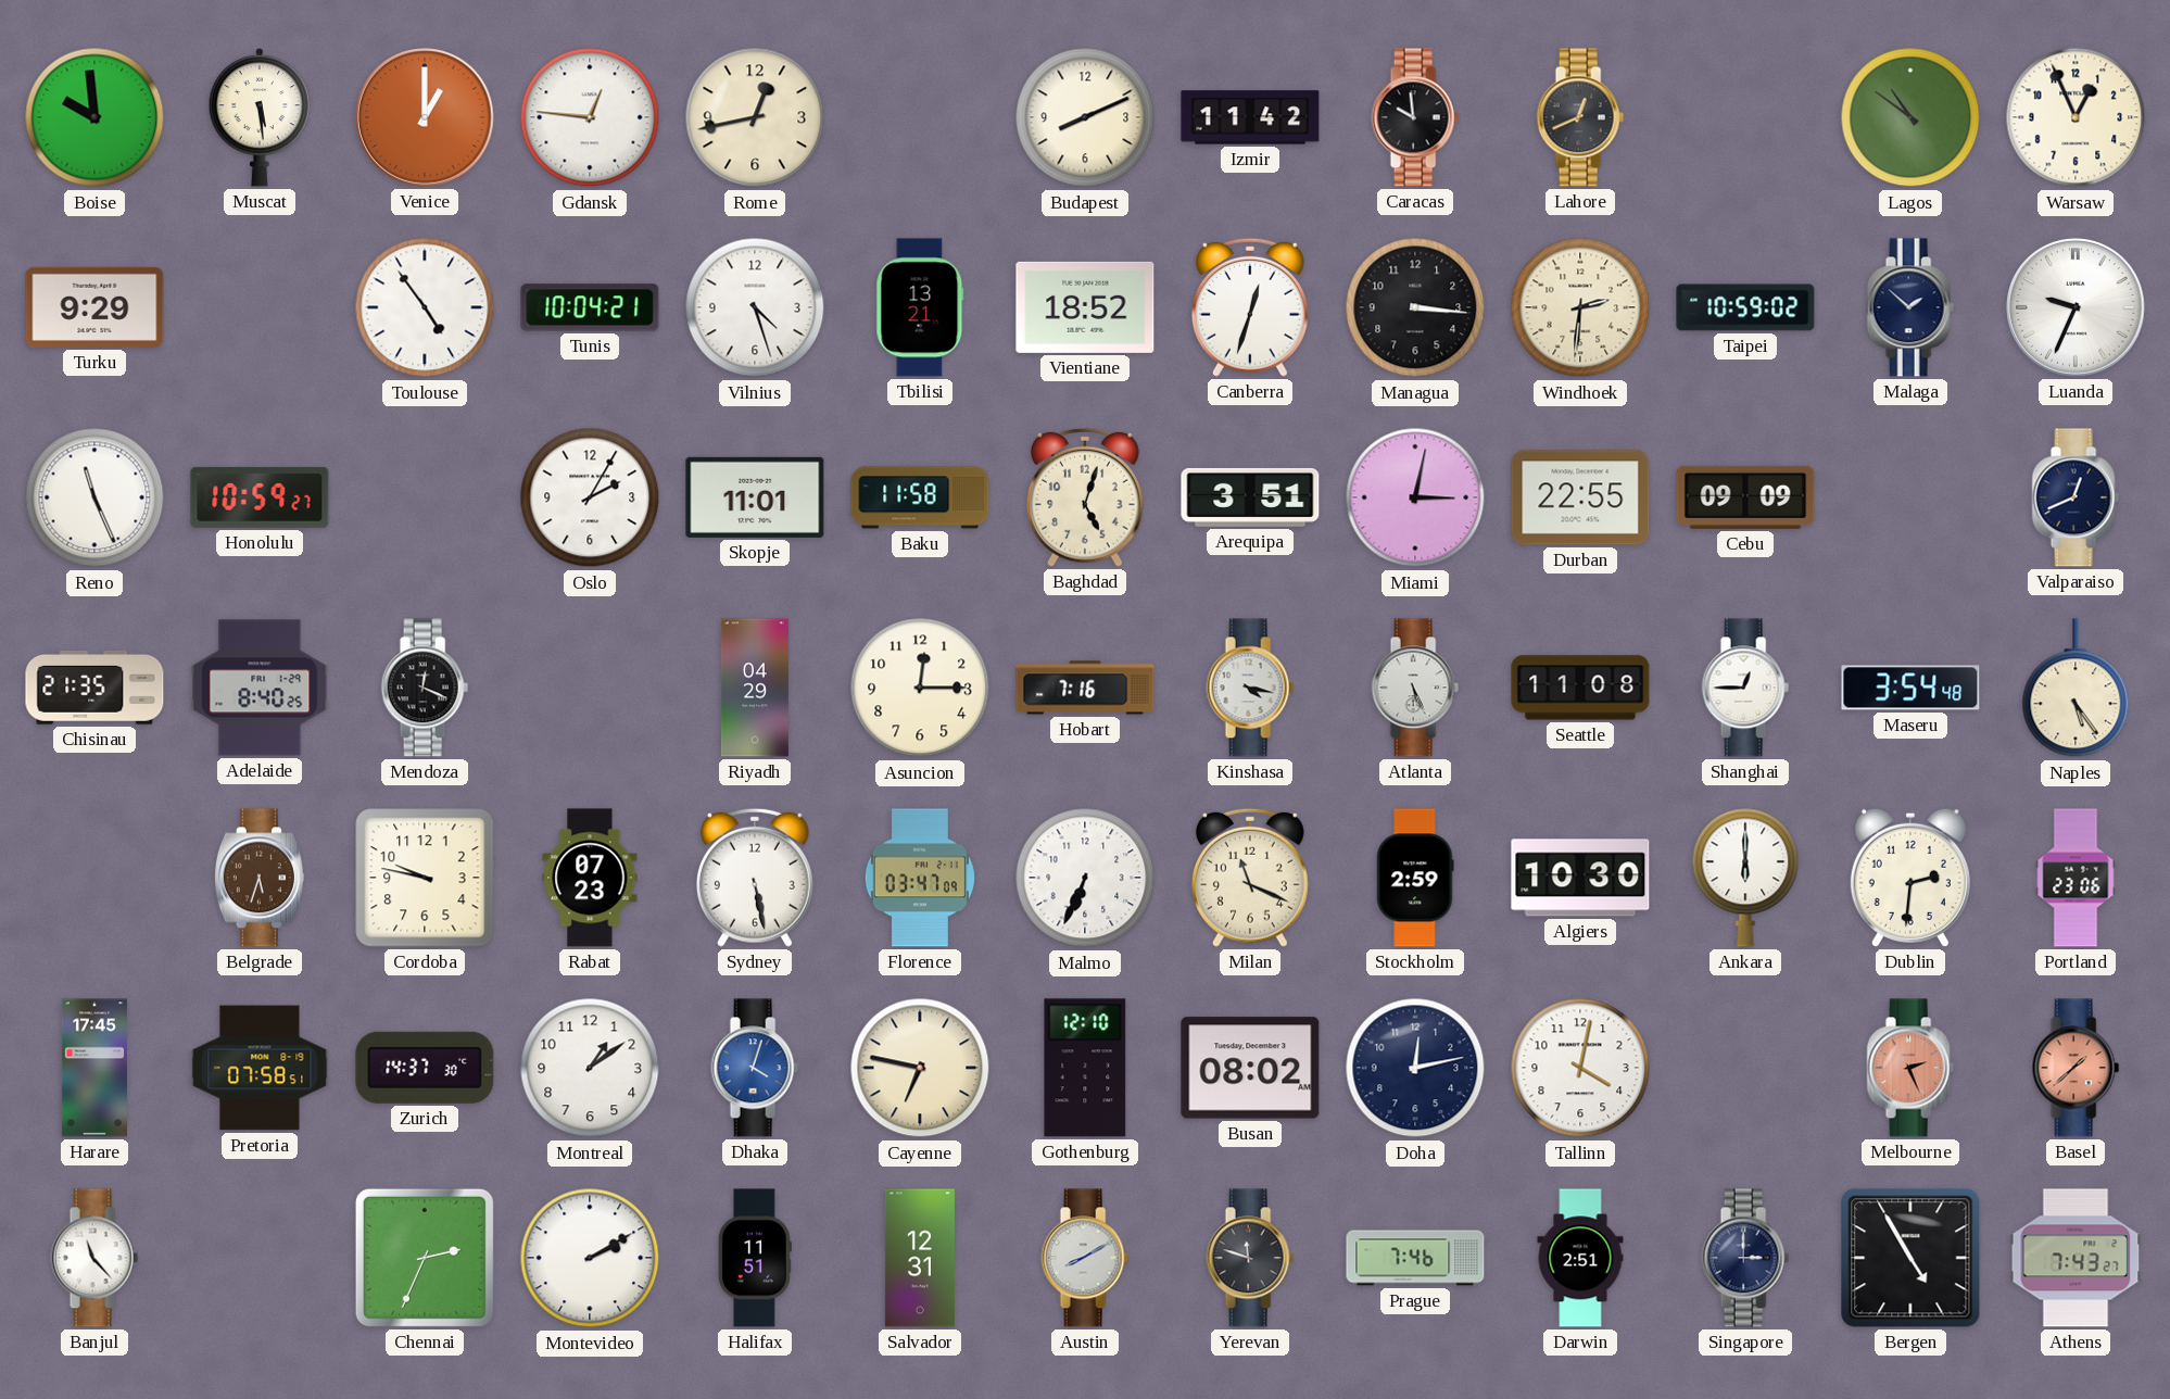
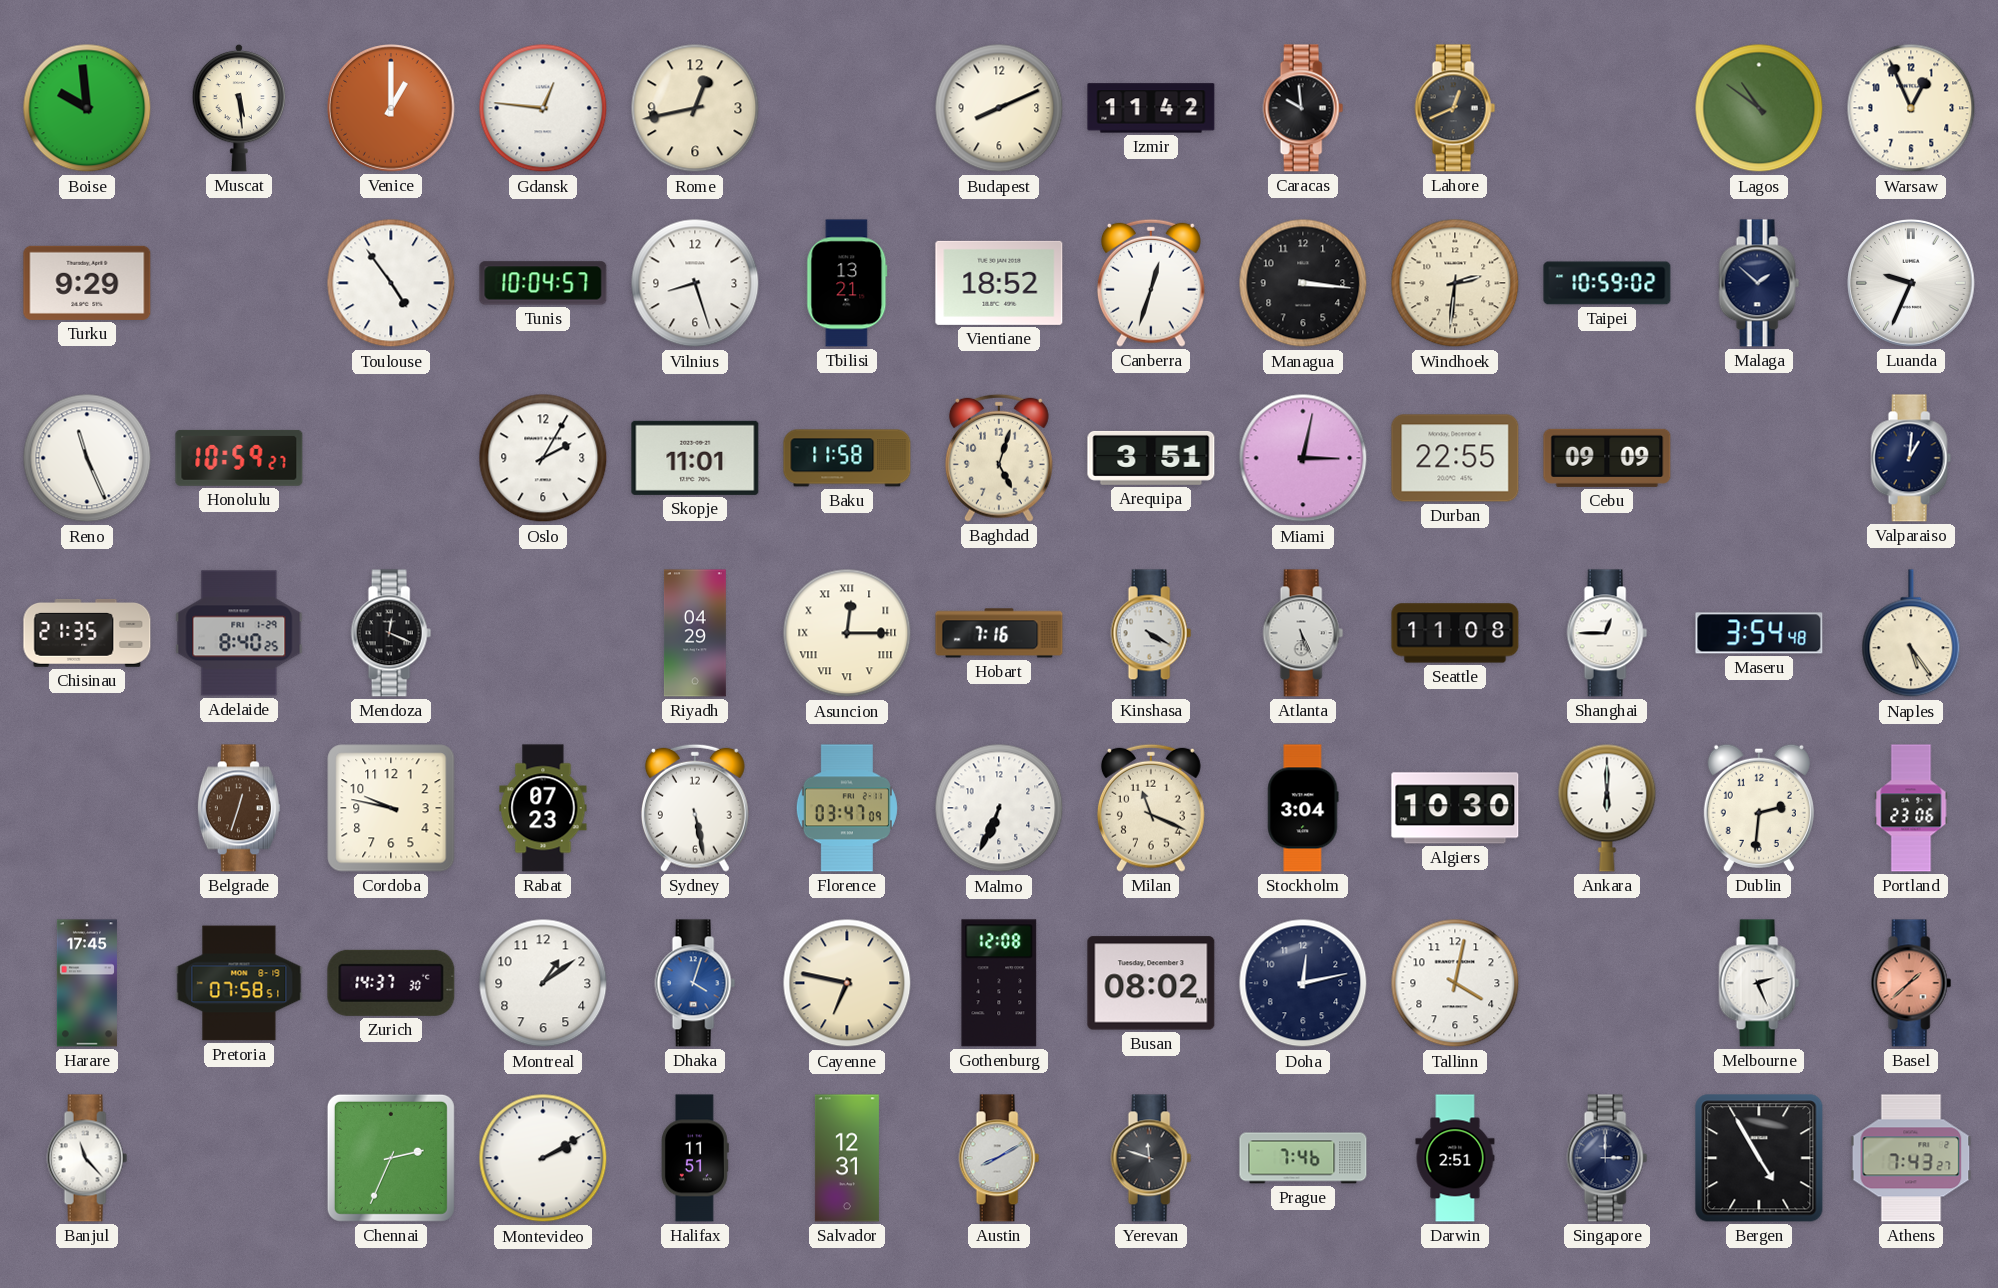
Tunis: 10:04:21 -> 10:04:57
Vilnius: 4:27 -> 8:27
Valparaiso: 12:41 -> 1:01
Asuncion numerals: Arabic -> Roman
Kinshasa: 4:17 -> 4:20
Belgrade: 5:33 -> 12:33
Stockholm: 2:59 -> 3:04
Gothenburg: 12:10 -> 12:08
Melbourne dial: salmon -> white
